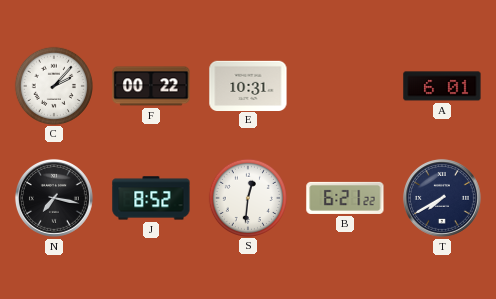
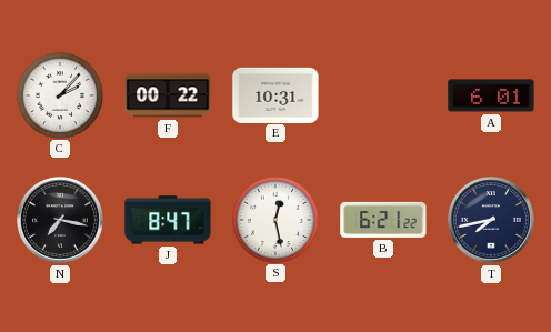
J: 8:52 -> 8:47
S: 12:31 -> 12:28
T: 7:40 -> 7:43
